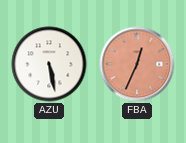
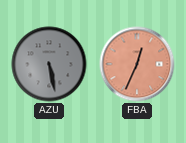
AZU dial: white -> grey
